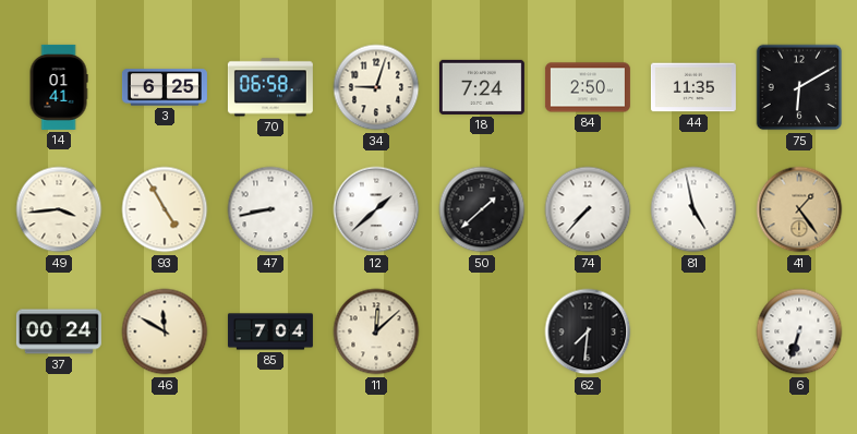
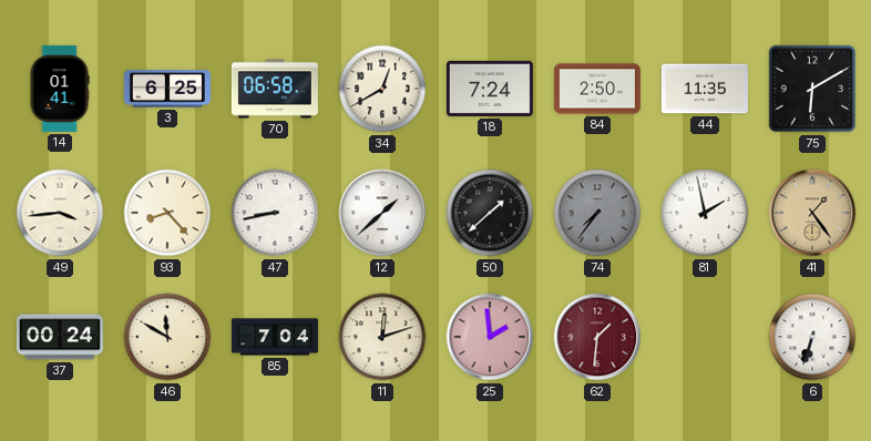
34: 9:03 -> 12:40
93: 4:55 -> 8:23
74: 7:37 -> 7:36
74 dial: white -> grey
81: 4:58 -> 1:58
11: 12:08 -> 12:12
25: none -> 1:59
62: 7:31 -> 1:31
62 dial: black -> burgundy
